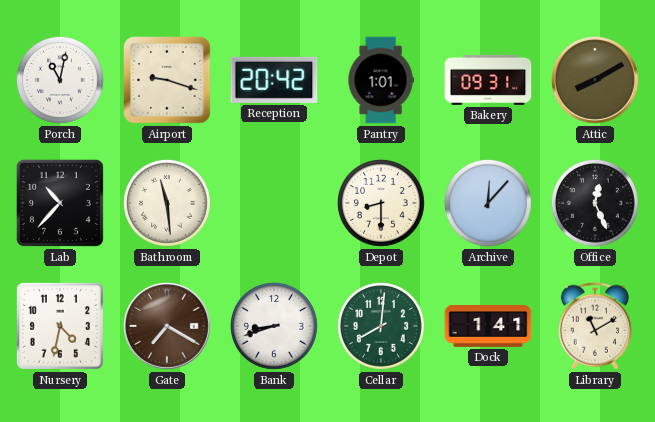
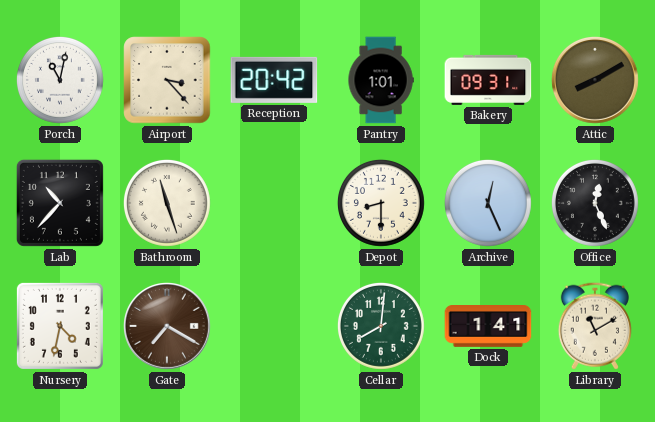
Airport: 9:18 -> 3:23
Bathroom: 11:29 -> 11:27
Archive: 12:07 -> 12:26
Bank: 8:42 -> none
